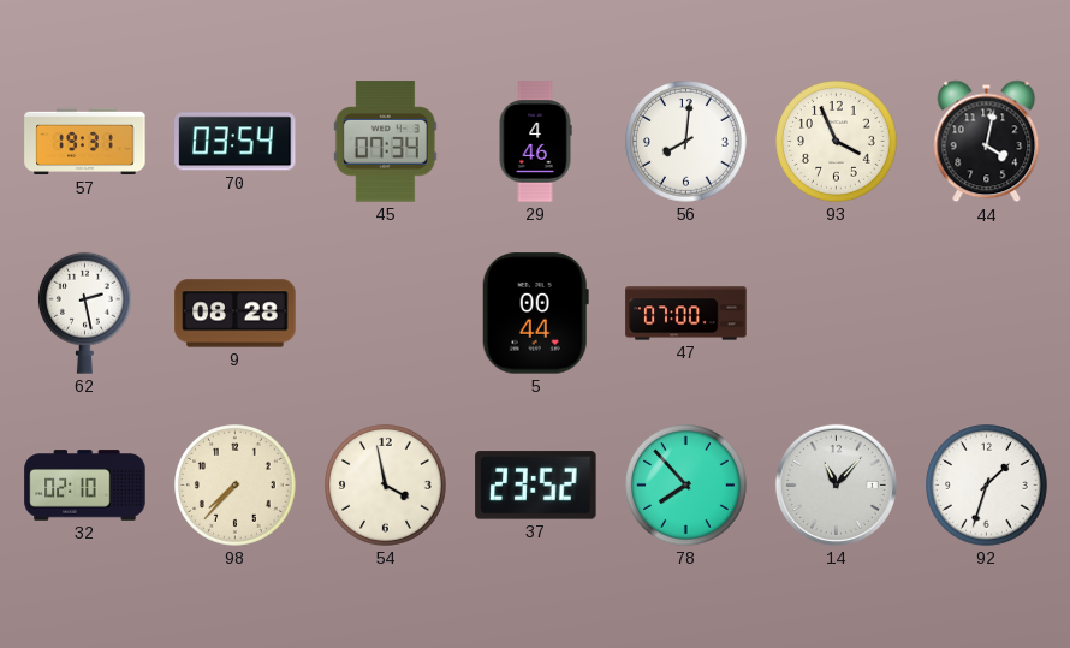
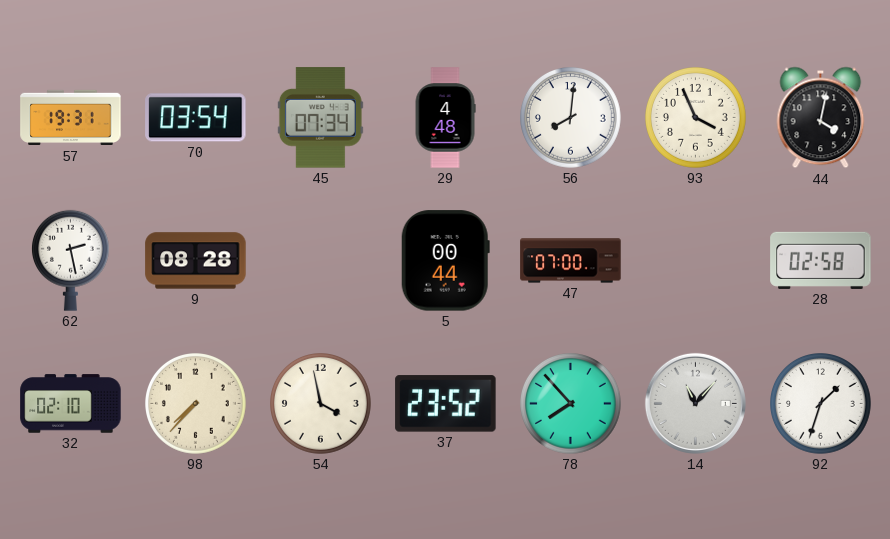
29: 4:46 -> 4:48
28: none -> 02:58
